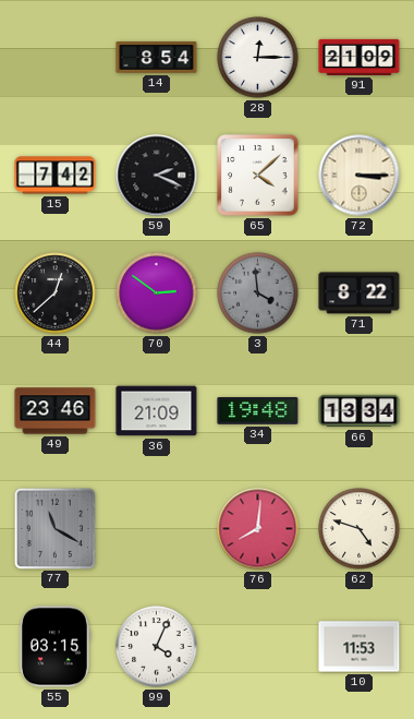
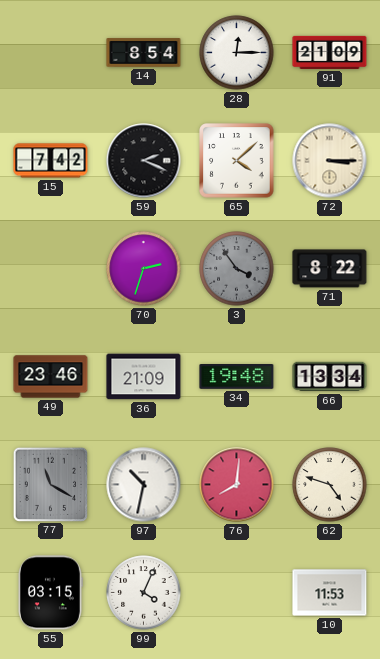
44: 12:38 -> none
70: 2:51 -> 2:33
3: 3:59 -> 3:54
97: none -> 10:32
